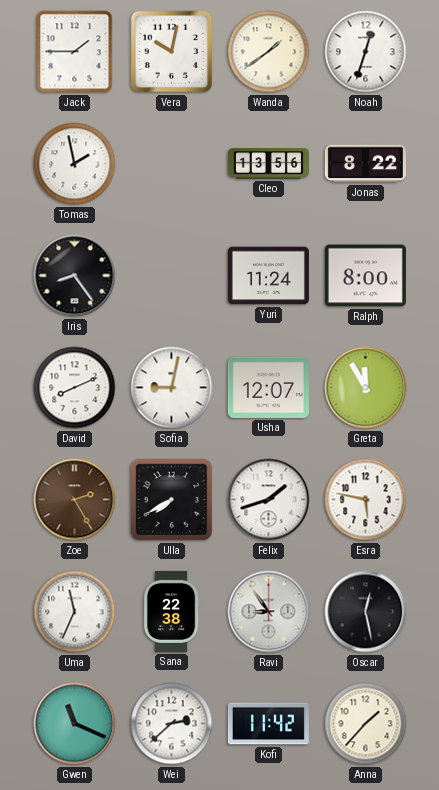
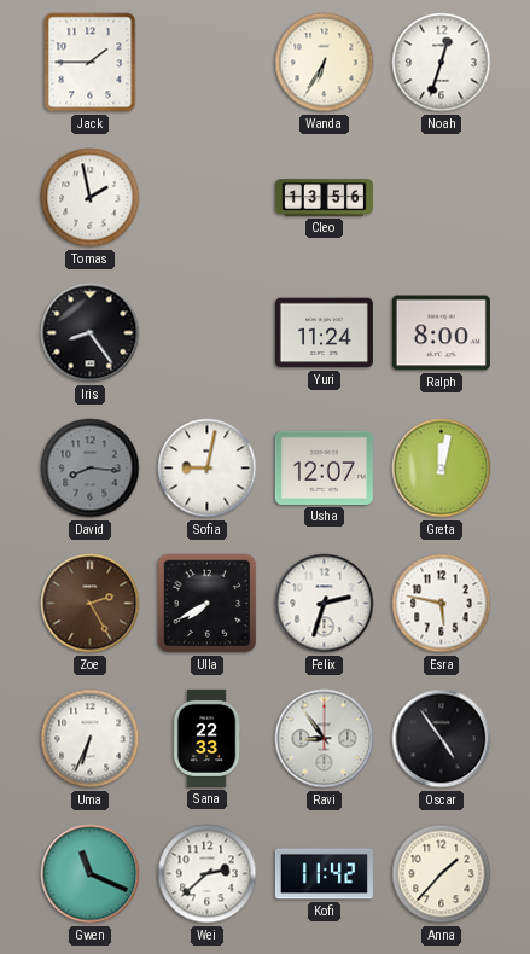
Vera: 10:02 -> none
Wanda: 1:39 -> 6:35
Jonas: 8:22 -> none
David: 8:11 -> 8:16
David dial: white -> grey
Greta: 11:55 -> 12:02
Felix: 1:42 -> 2:33
Uma: 11:34 -> 6:34
Sana: 22:38 -> 22:33
Oscar: 12:28 -> 4:54
